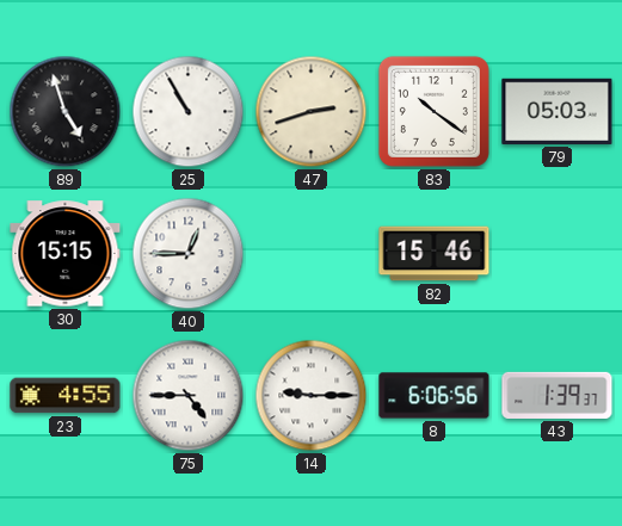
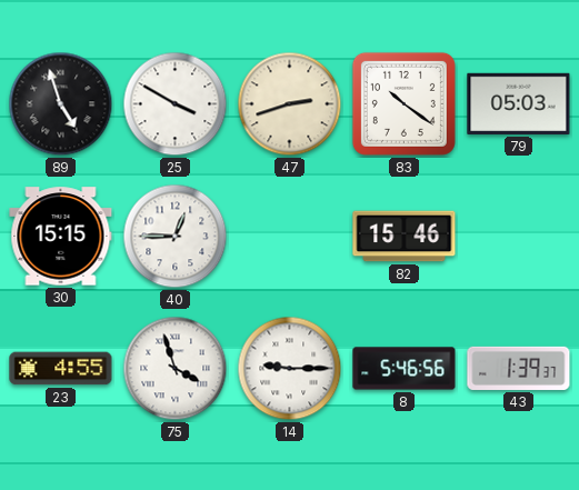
25: 10:55 -> 3:50
75: 4:45 -> 3:57
8: 6:06 -> 5:46
